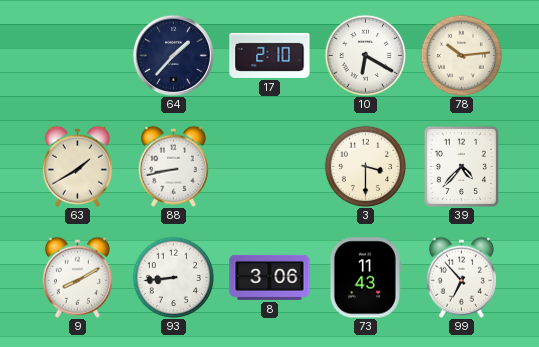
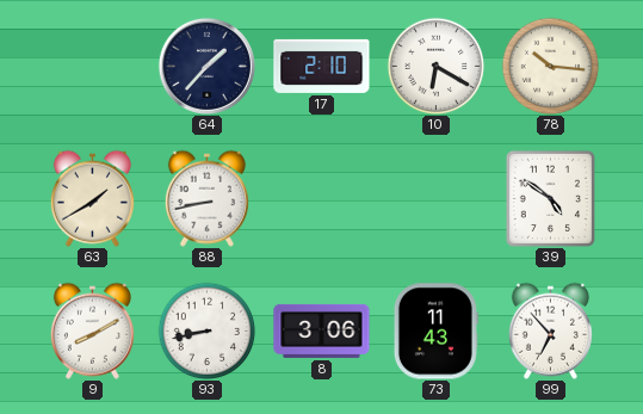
78: 10:14 -> 10:16
3: 3:30 -> none
39: 4:37 -> 4:51
93: 8:44 -> 8:43
